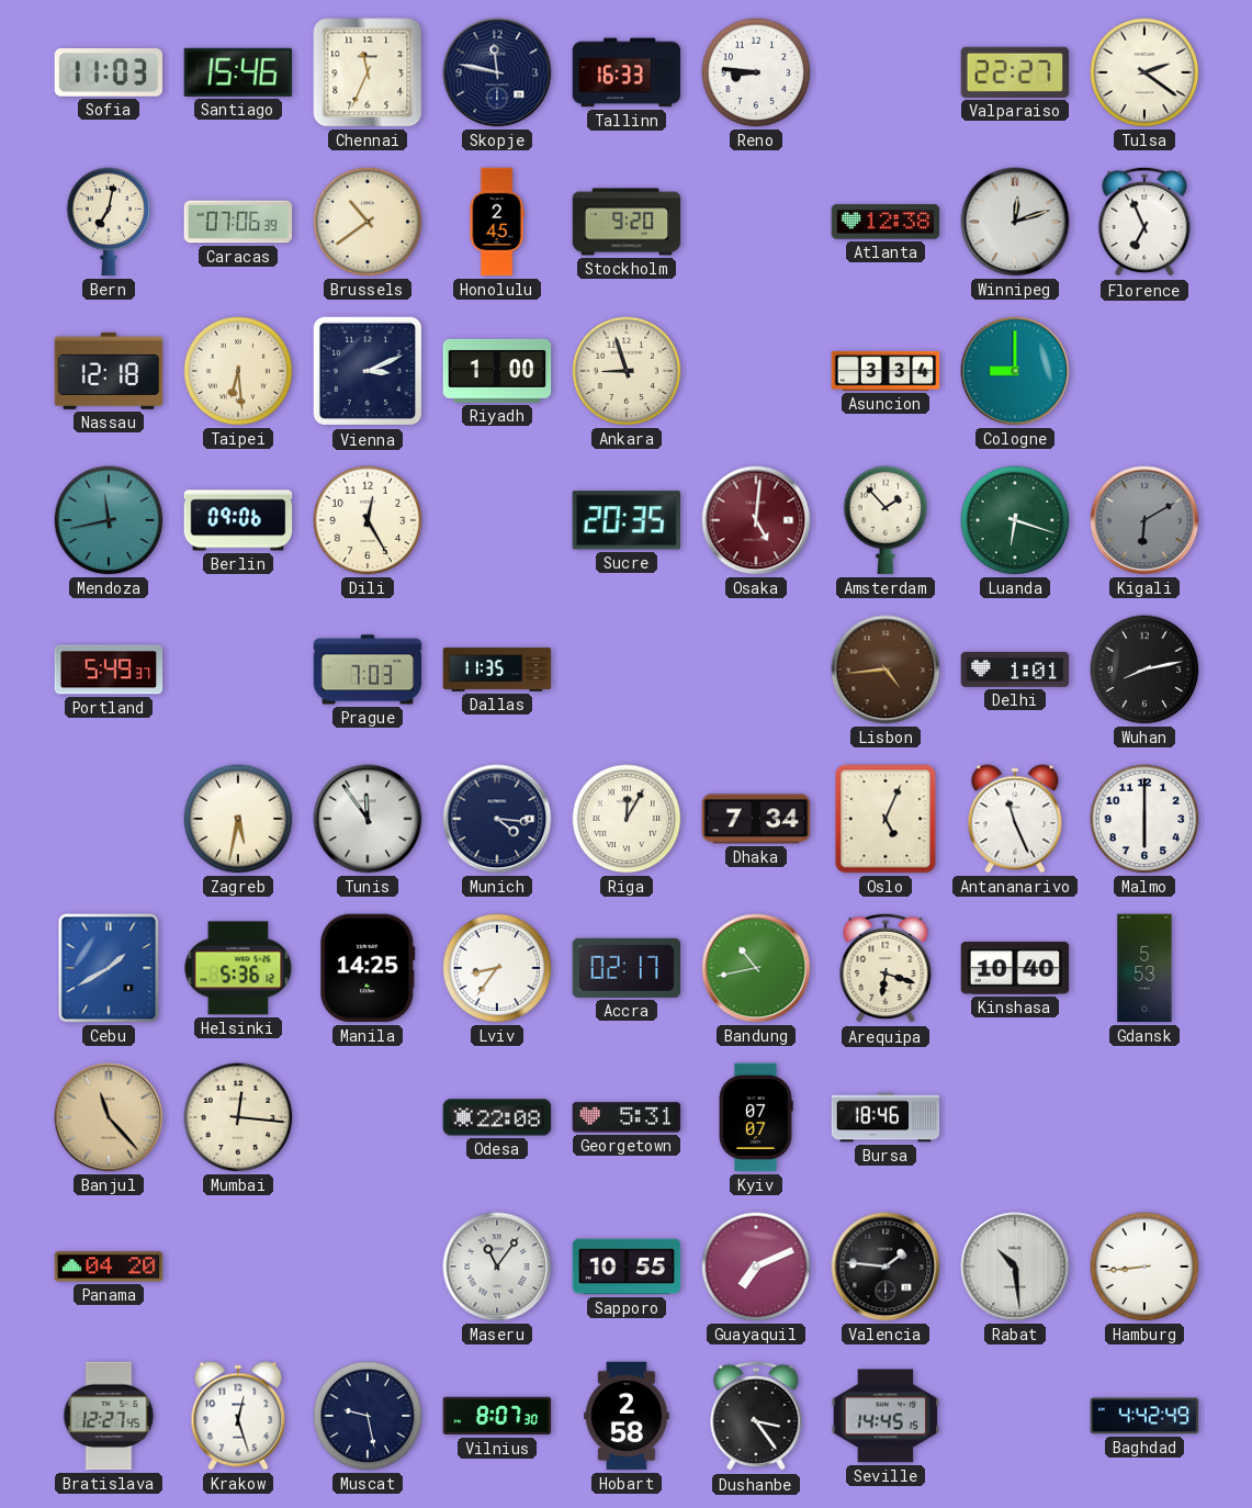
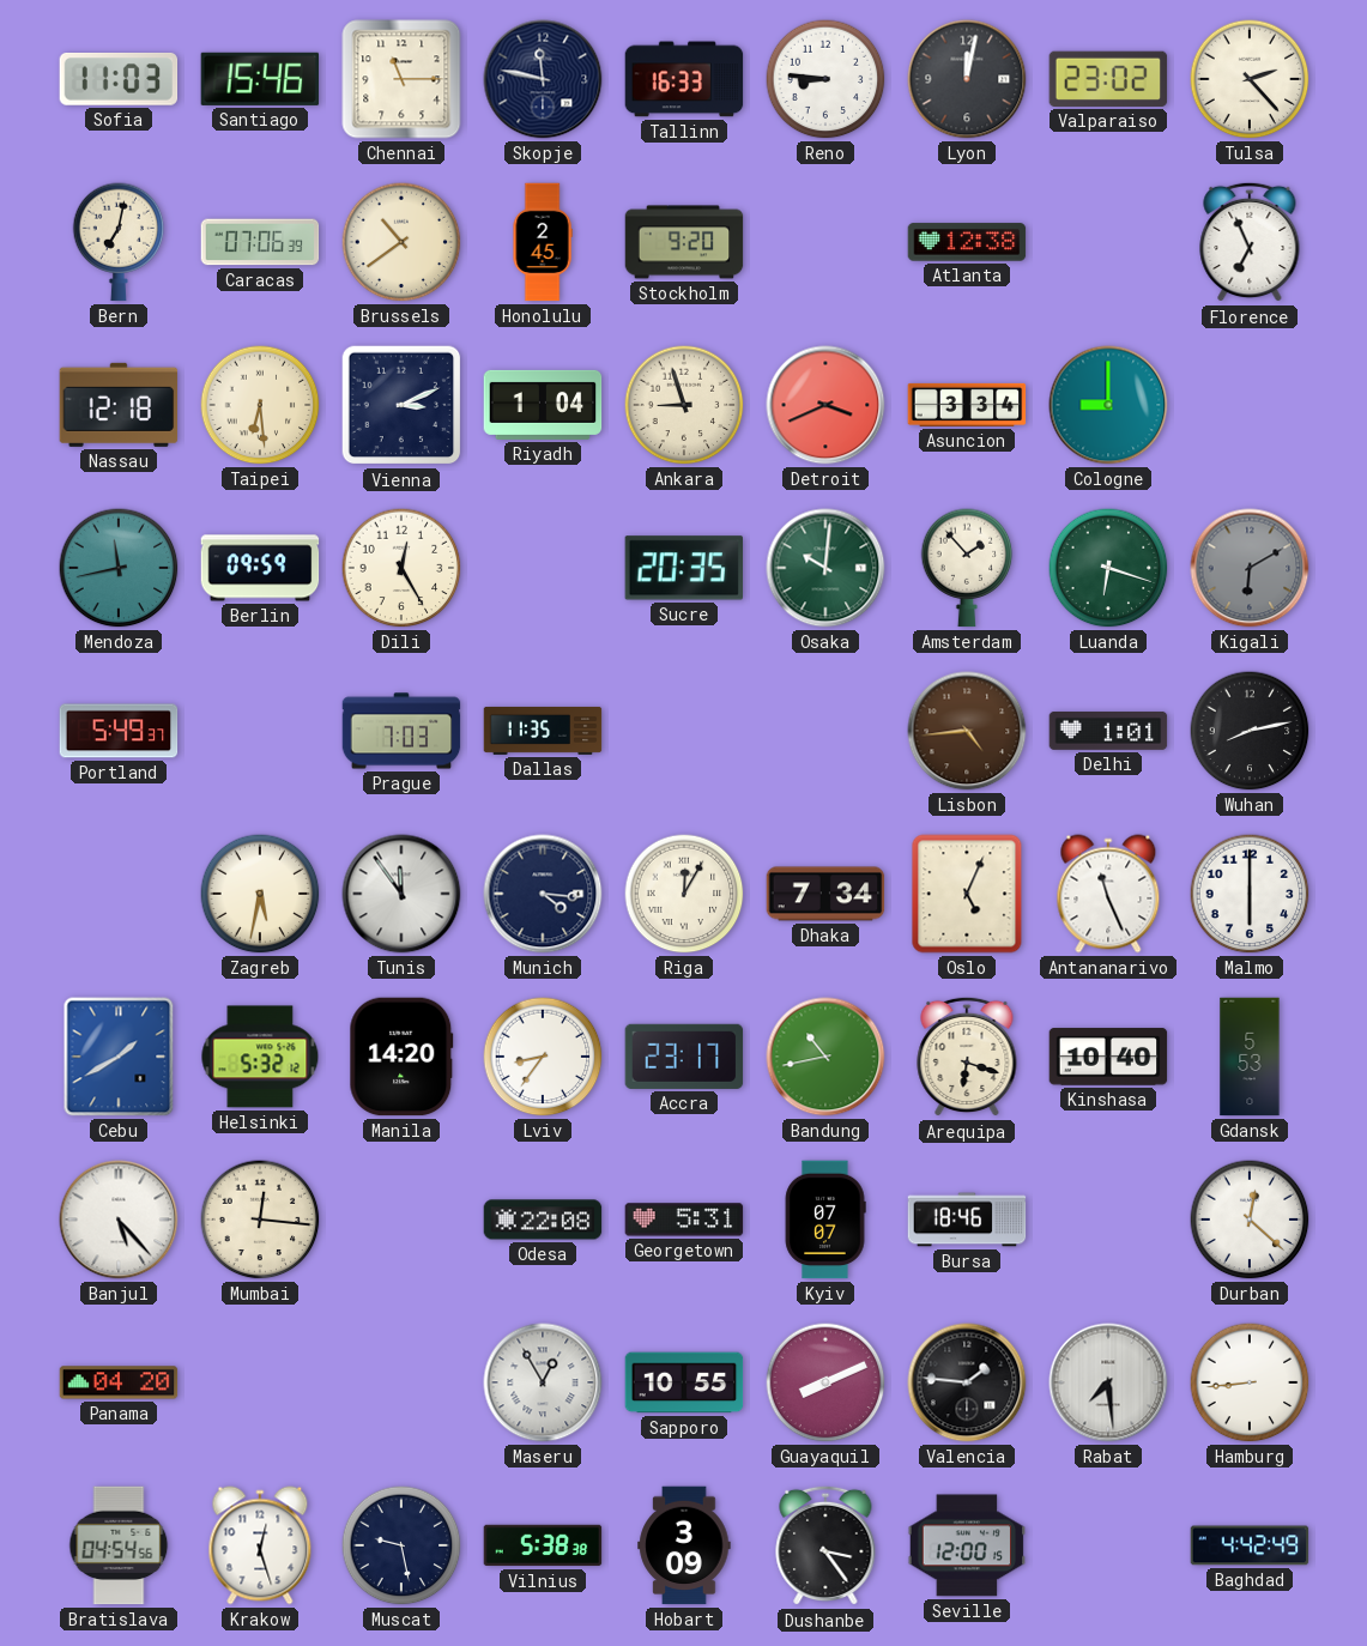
Chennai: 11:34 -> 11:15
Lyon: none -> 12:02
Valparaiso: 22:27 -> 23:02
Tulsa: 2:21 -> 2:23
Winnipeg: 12:12 -> none
Riyadh: 1:00 -> 1:04
Detroit: none -> 3:41
Berlin: 09:06 -> 09:59
Osaka: 5:01 -> 10:01
Osaka dial: burgundy -> green
Helsinki: 5:36 -> 5:32
Manila: 14:25 -> 14:20
Accra: 02:17 -> 23:17
Banjul: 11:23 -> 5:23
Banjul dial: champagne -> white
Durban: none -> 12:22
Maseru: 11:06 -> 12:55
Guayaquil: 7:11 -> 8:11
Rabat: 10:29 -> 7:29
Bratislava: 12:27 -> 04:54
Vilnius: 8:07 -> 5:38
Hobart: 2:58 -> 3:09
Seville: 14:45 -> 12:00
